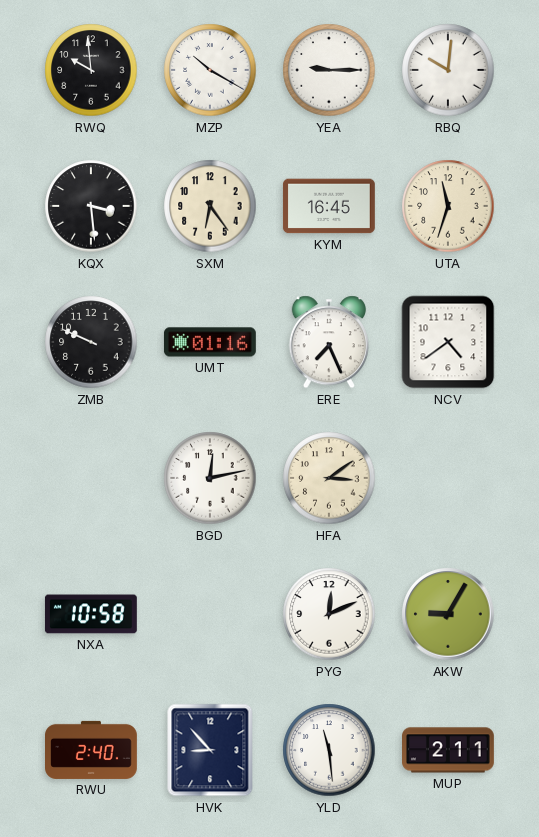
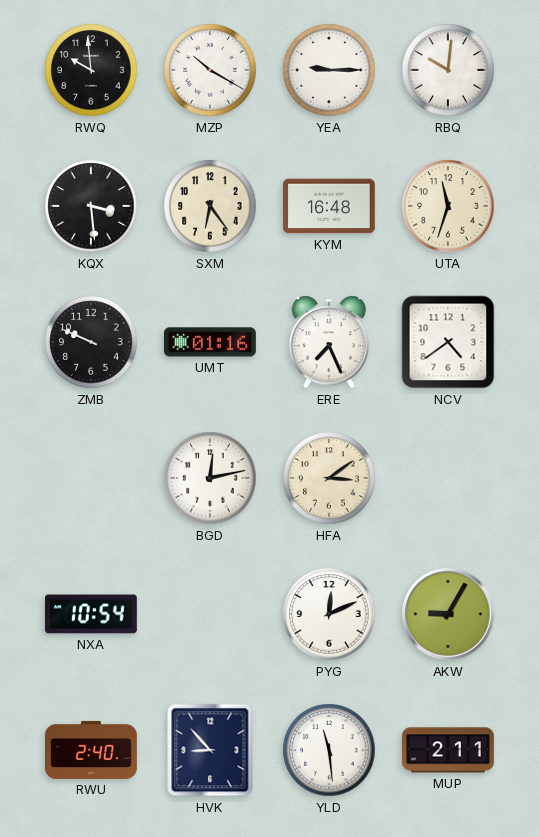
KYM: 16:45 -> 16:48
NXA: 10:58 -> 10:54
